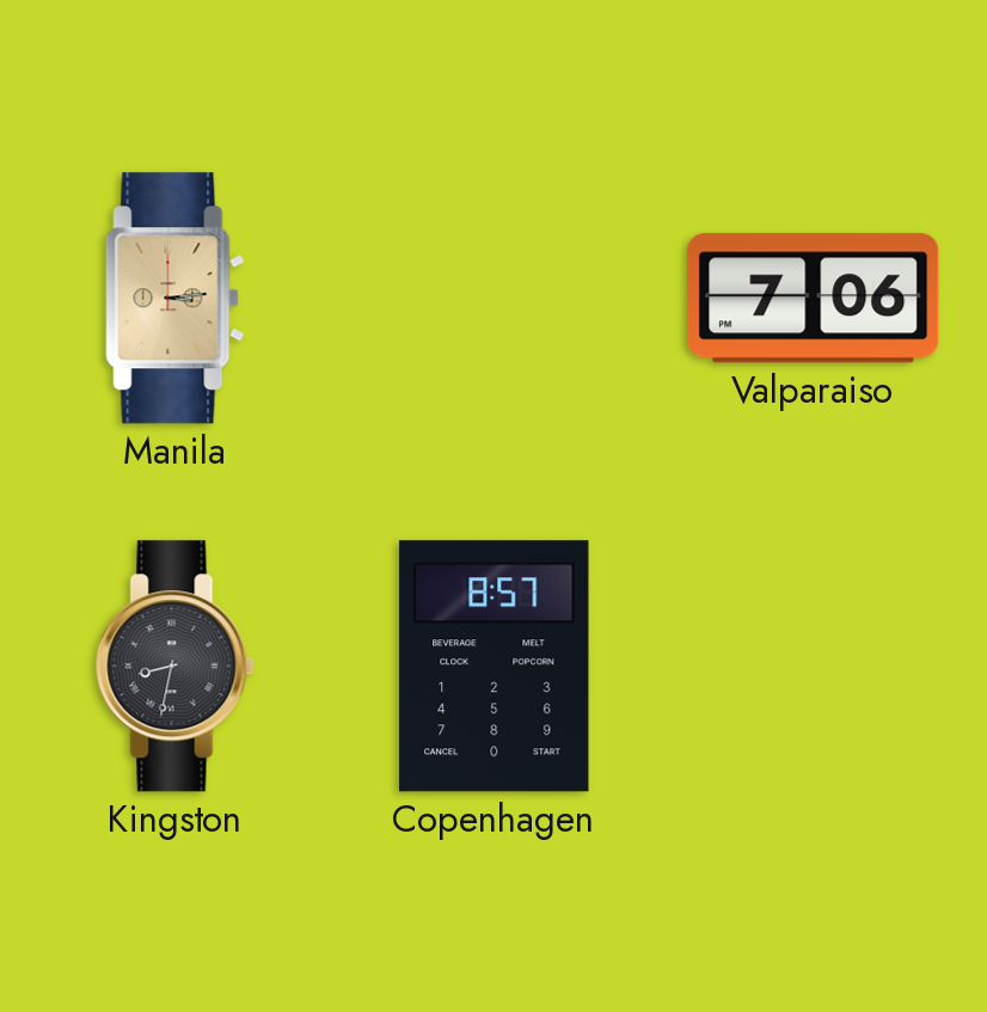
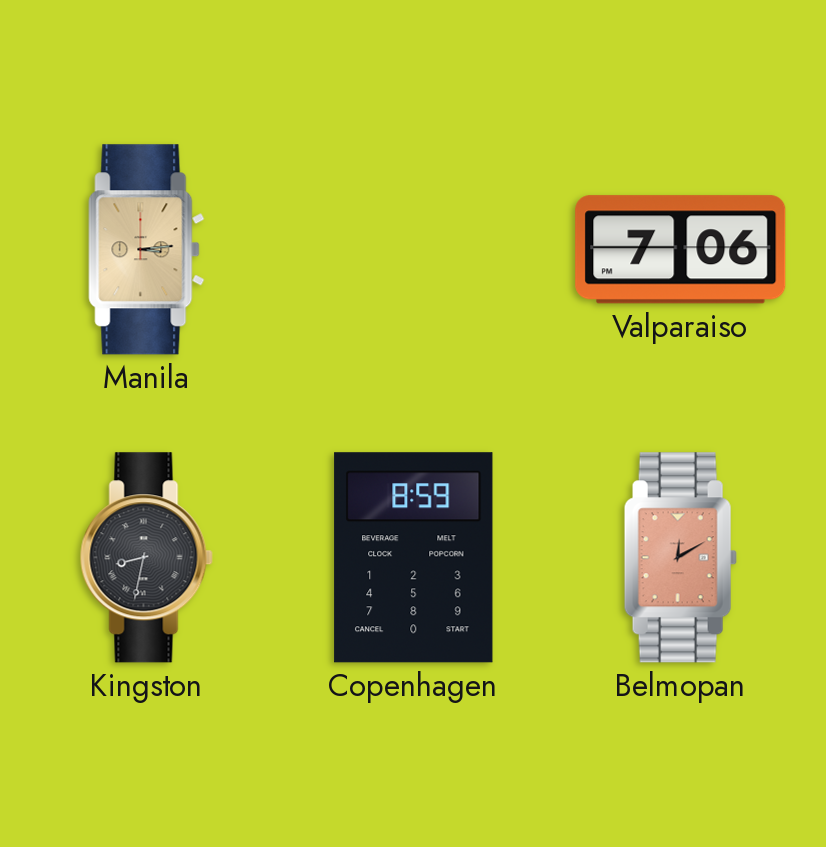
Copenhagen: 8:57 -> 8:59
Belmopan: none -> 12:10
